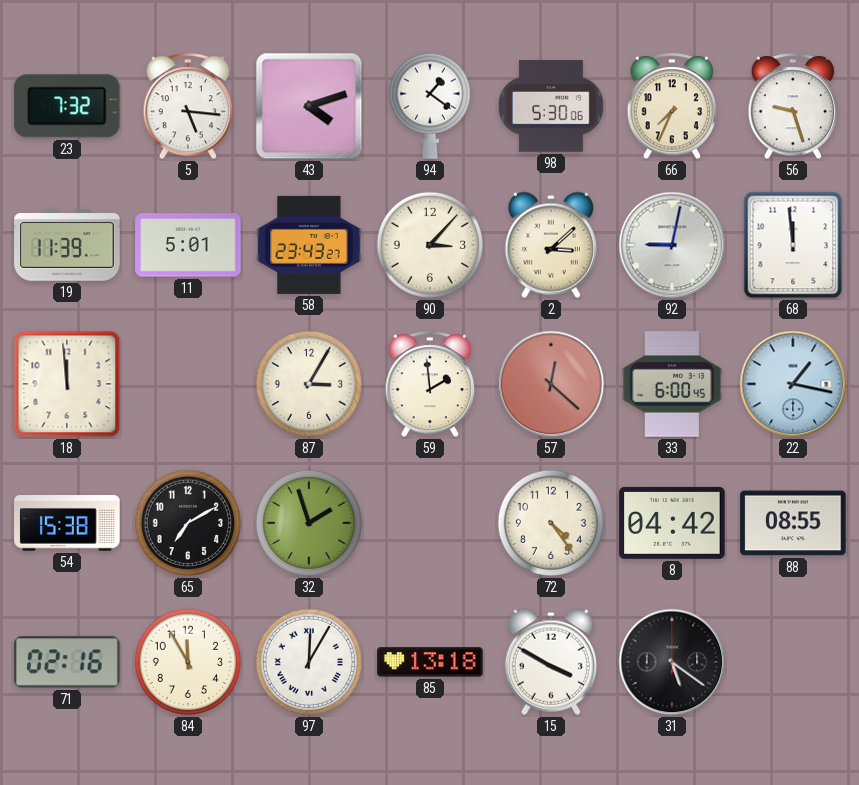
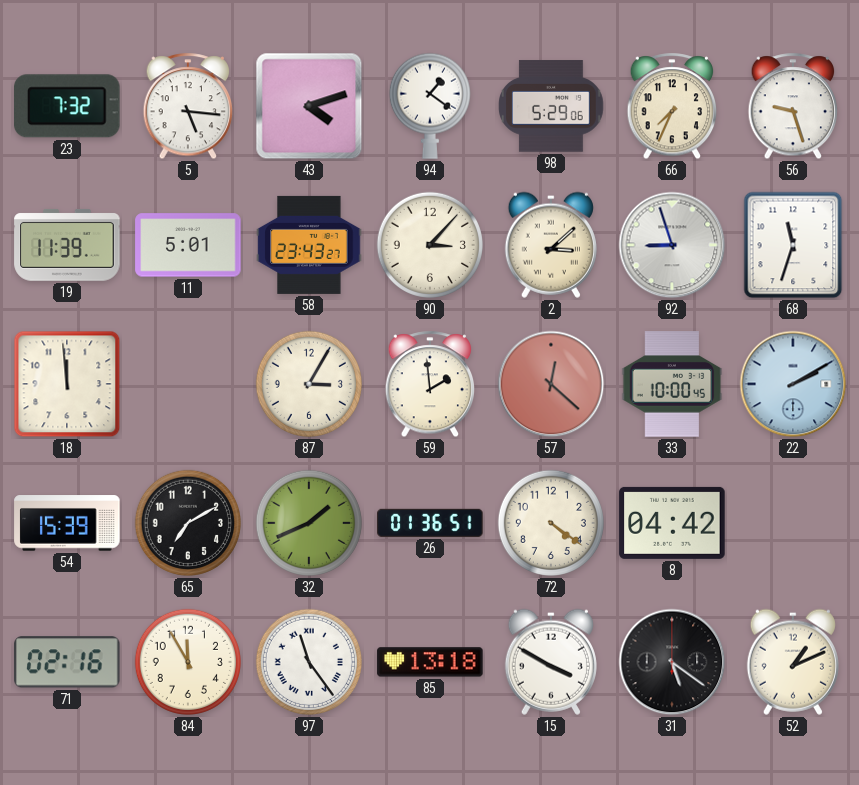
98: 5:30 -> 5:29
92: 9:02 -> 8:57
68: 11:59 -> 11:33
33: 6:00 -> 10:00
22: 1:17 -> 2:10
54: 15:38 -> 15:39
32: 1:57 -> 1:41
26: none -> 01:36
72: 4:24 -> 4:21
88: 08:55 -> none
97: 12:05 -> 11:24
52: none -> 1:11
